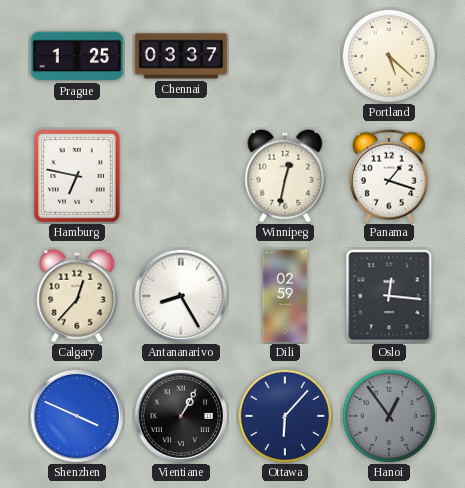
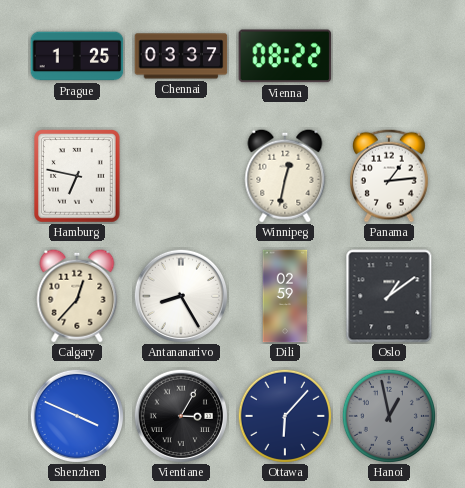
Vienna: none -> 08:22
Portland: 5:22 -> none
Panama: 1:18 -> 1:14
Oslo: 12:16 -> 1:09
Vientiane: 1:05 -> 3:05
Hanoi: 12:54 -> 12:58
